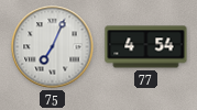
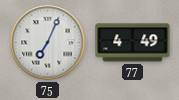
77: 4:54 -> 4:49
